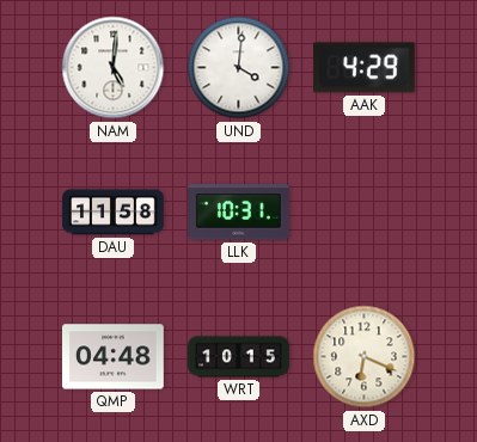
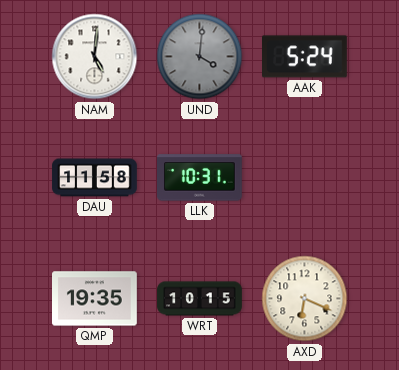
UND dial: white -> grey
AAK: 4:29 -> 5:24
QMP: 04:48 -> 19:35
